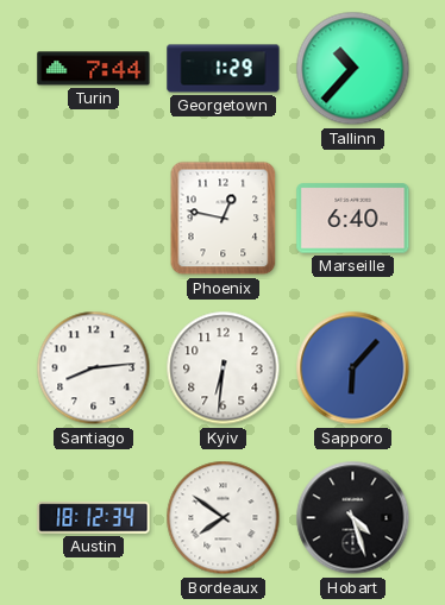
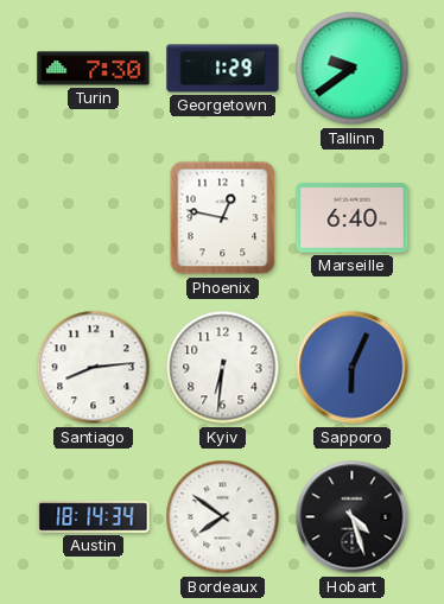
Turin: 7:44 -> 7:30
Tallinn: 10:37 -> 9:39
Sapporo: 6:07 -> 6:04
Austin: 18:12 -> 18:14
